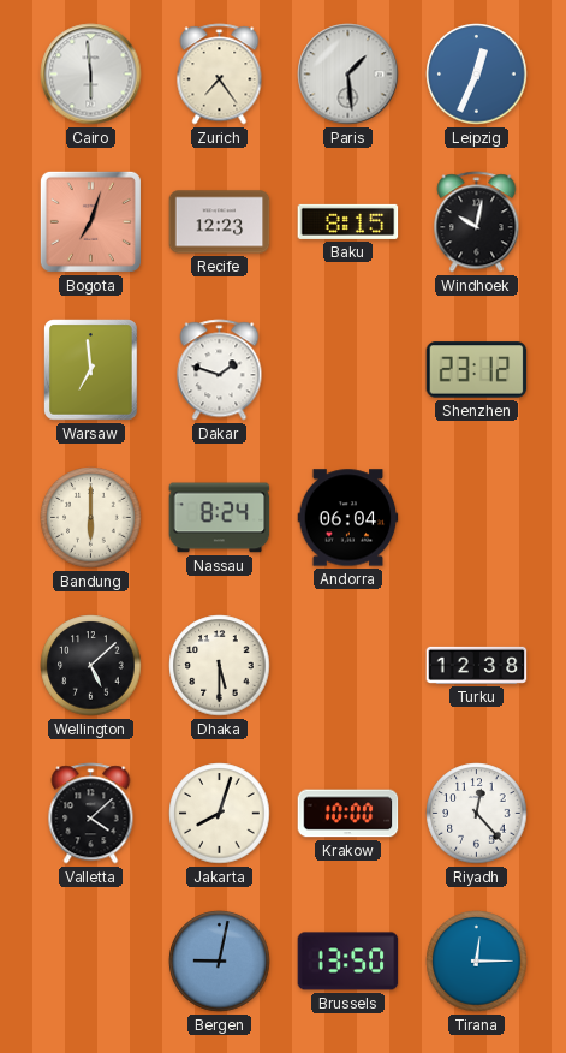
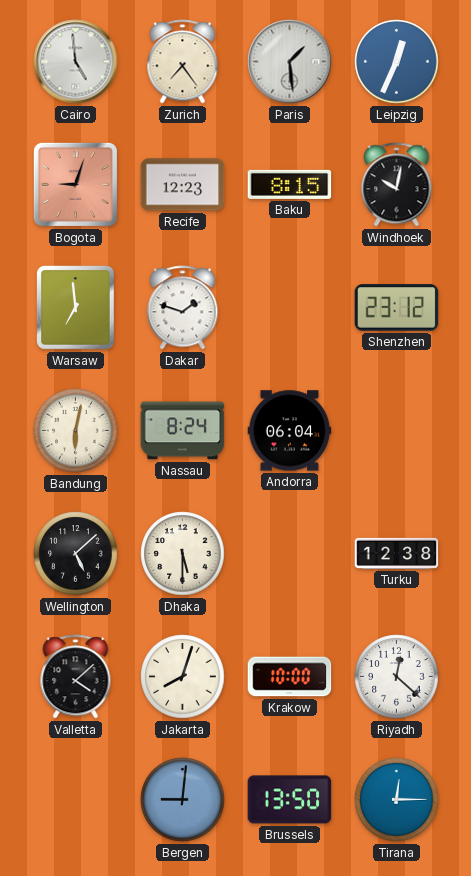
Cairo: 5:59 -> 4:59
Bogota: 7:03 -> 9:03
Bandung: 6:00 -> 6:02
Riyadh: 12:23 -> 12:22
Bergen: 9:02 -> 9:01
